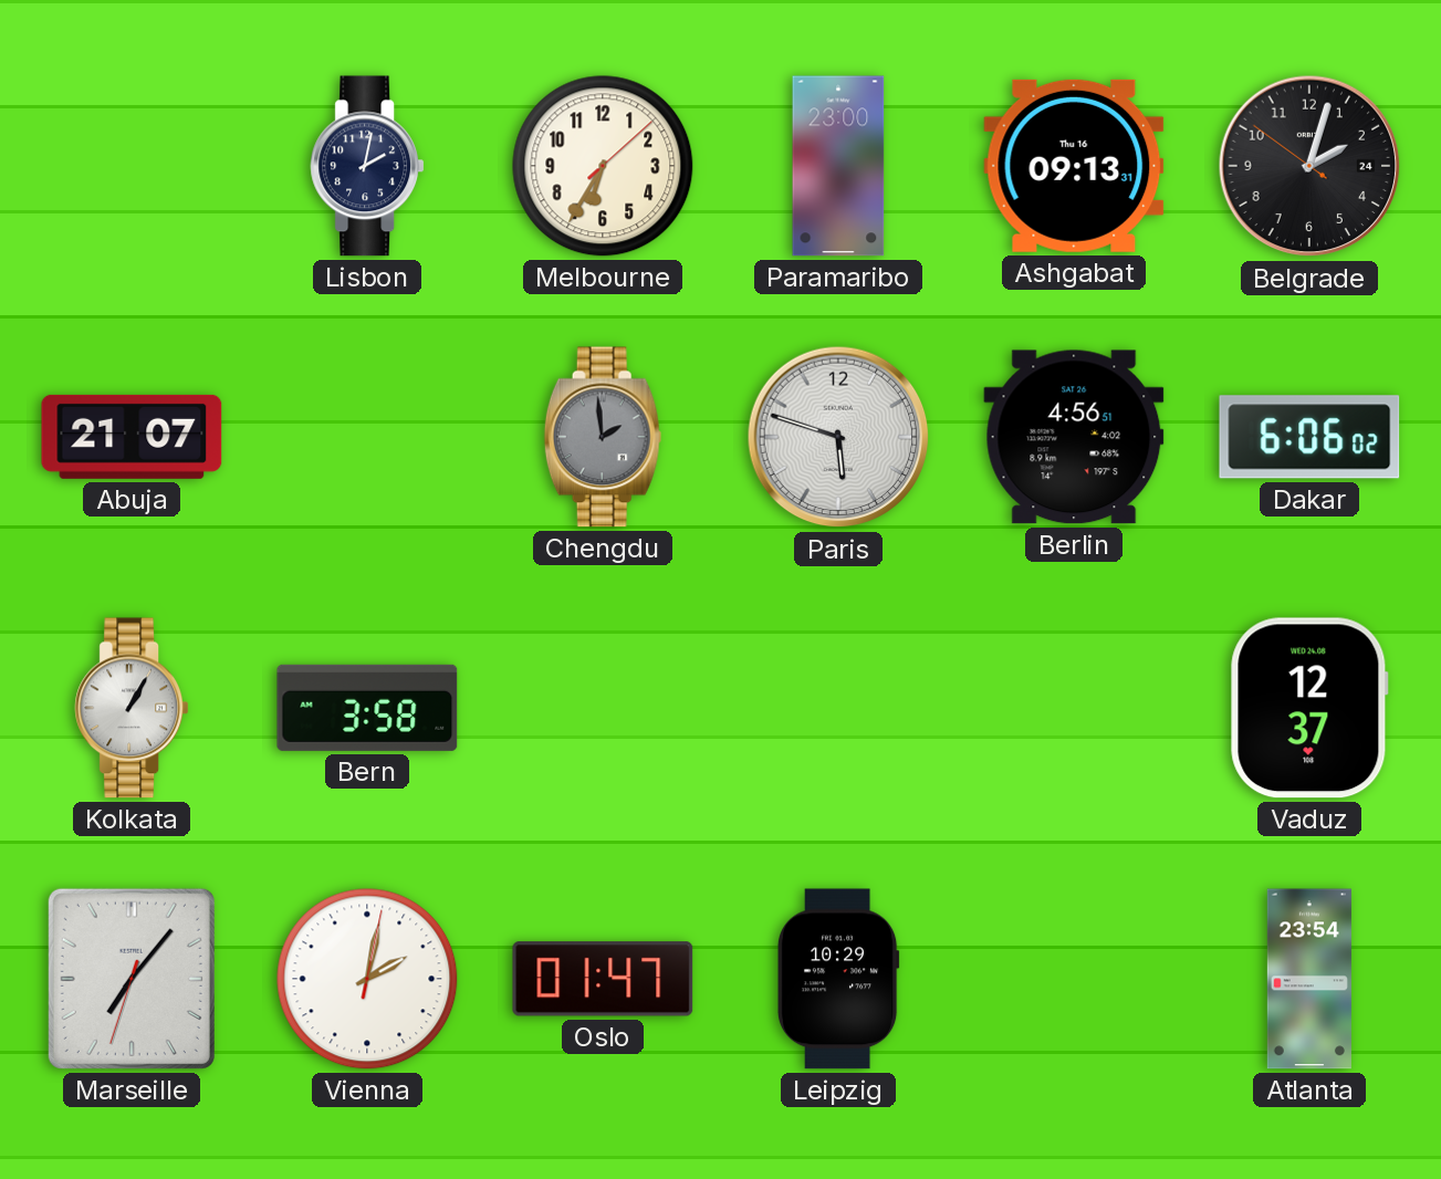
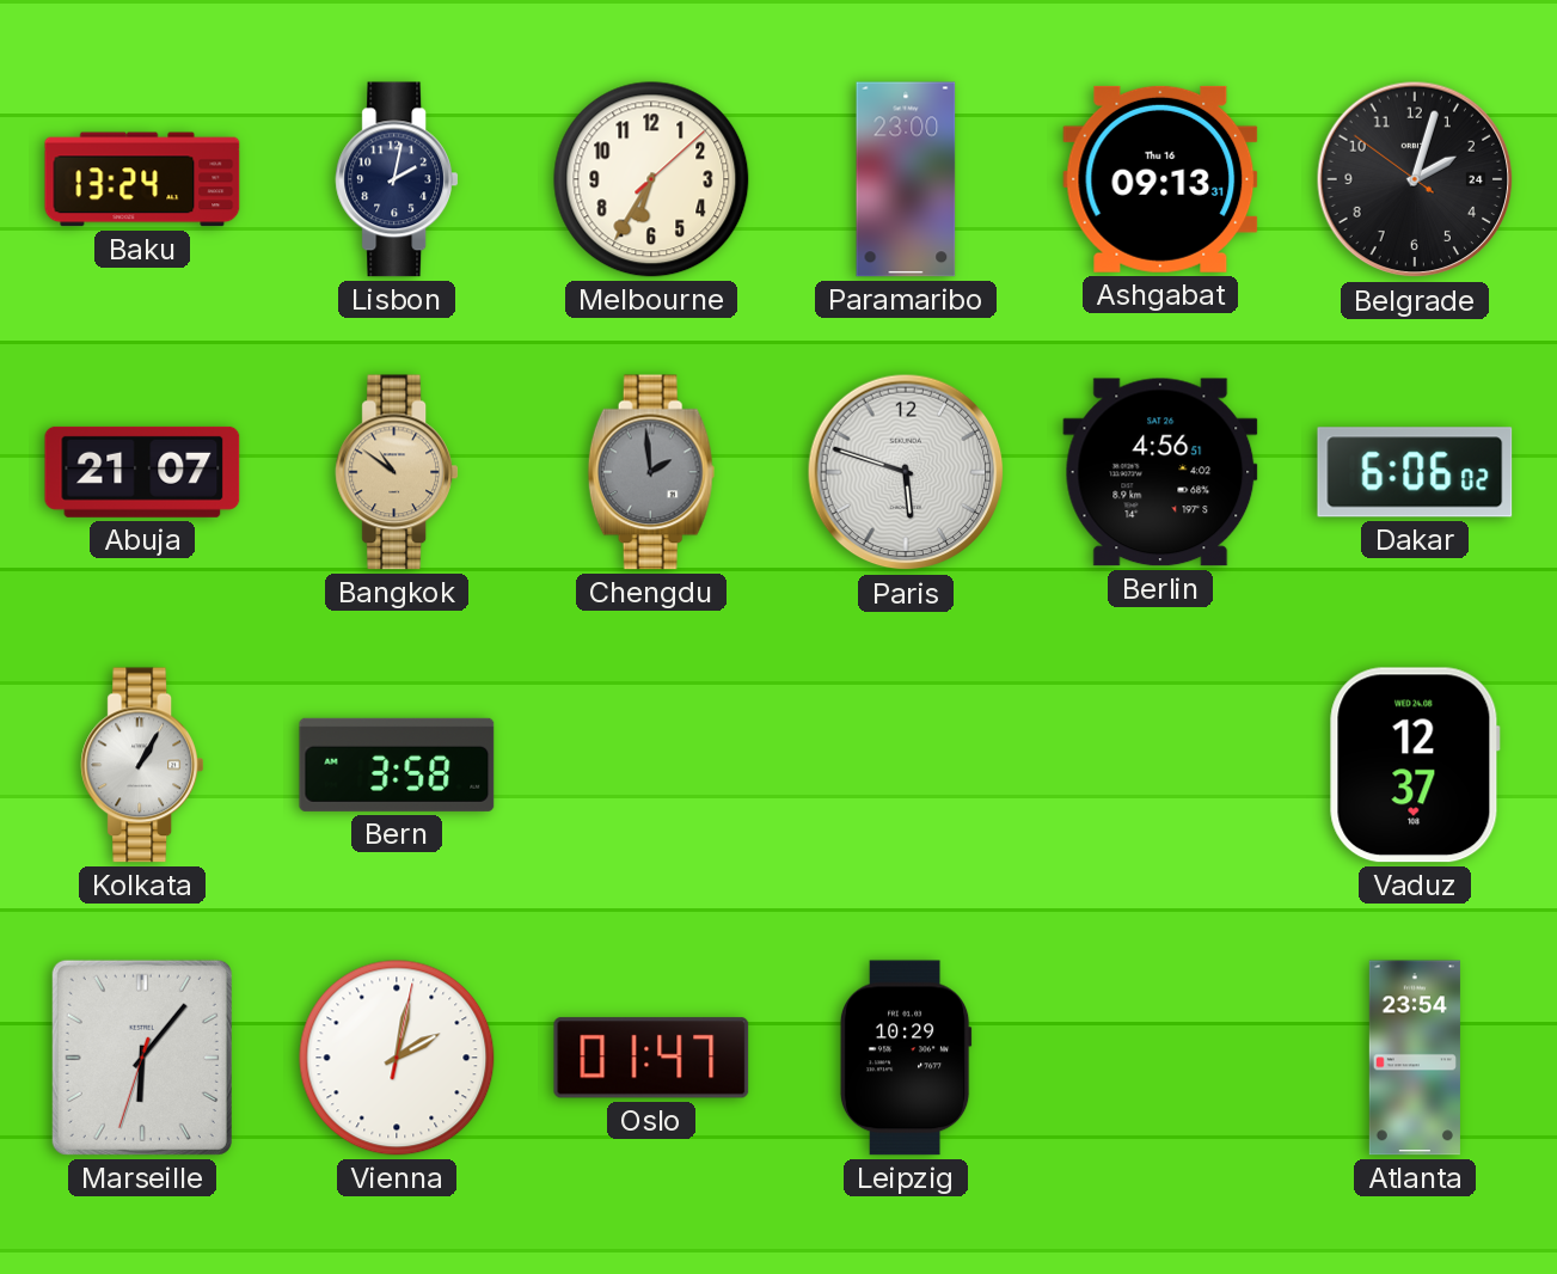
Baku: none -> 13:24
Bangkok: none -> 10:51
Marseille: 7:06 -> 6:06
